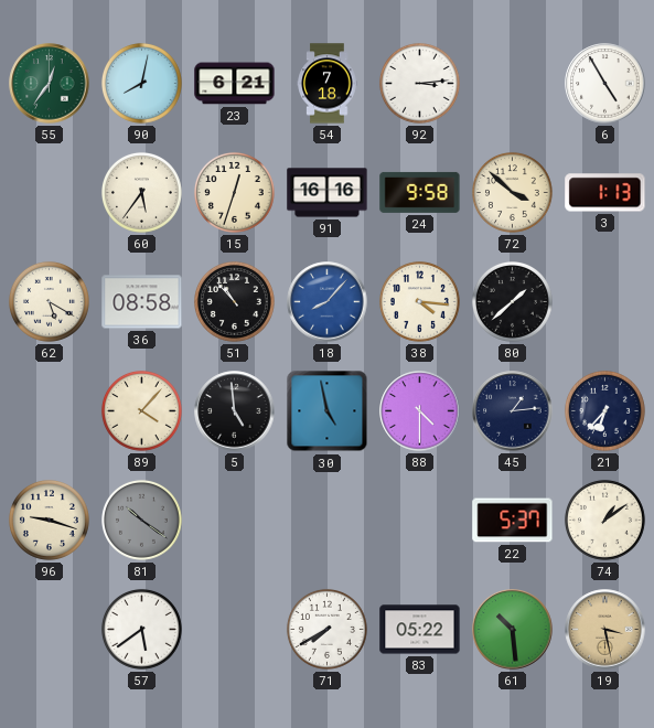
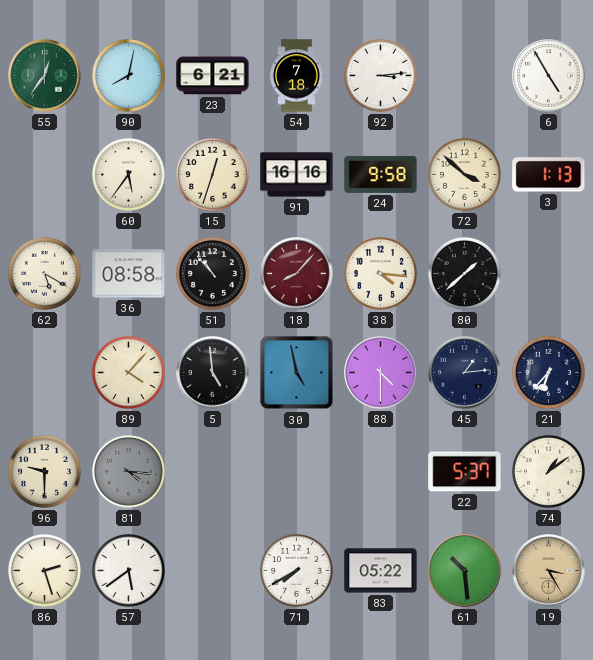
18 dial: blue -> burgundy
96: 9:18 -> 9:30
81: 10:21 -> 4:16
86: none -> 2:27
19: 3:28 -> 3:25
